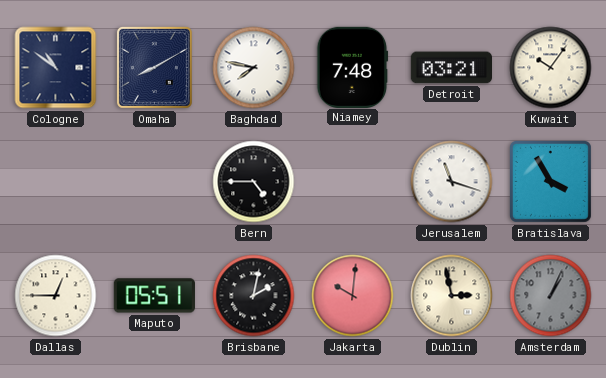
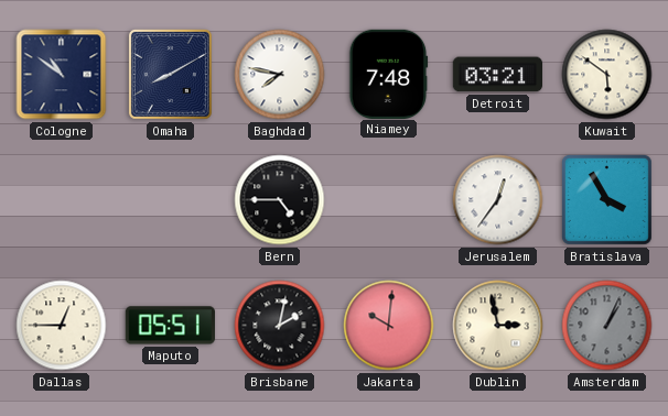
Kuwait: 10:06 -> 5:51
Jerusalem: 11:18 -> 12:36
